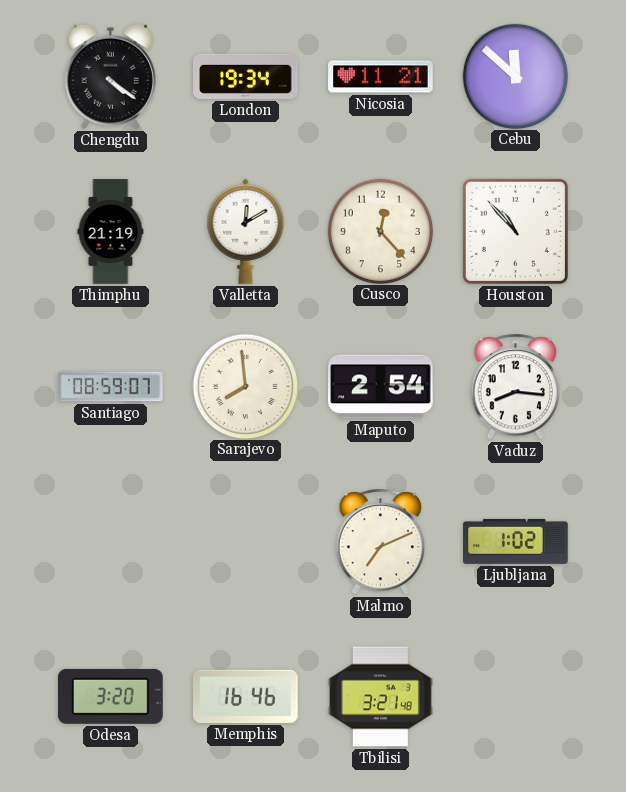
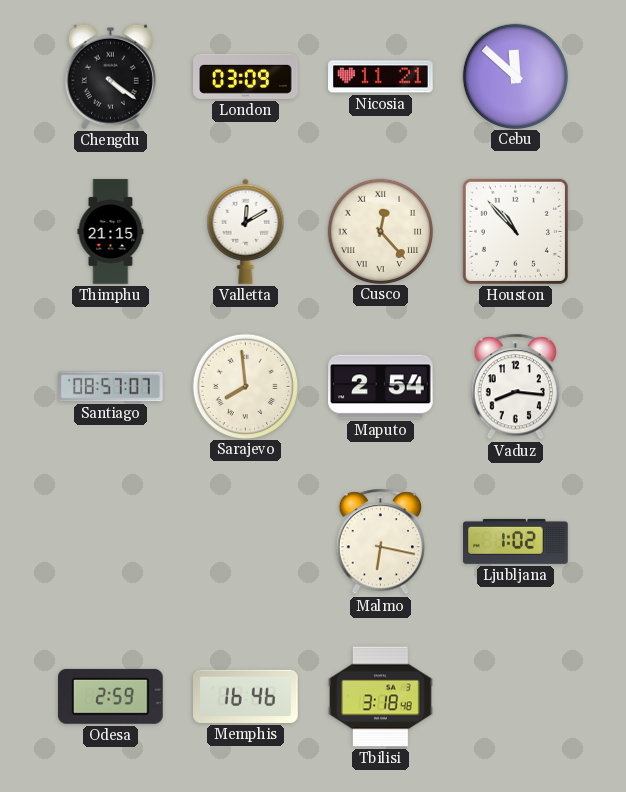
London: 19:34 -> 03:09
Thimphu: 21:19 -> 21:15
Cusco numerals: Arabic -> Roman
Santiago: 08:59 -> 08:57
Malmo: 7:11 -> 6:17
Odesa: 3:20 -> 2:59
Tbilisi: 3:21 -> 3:18
